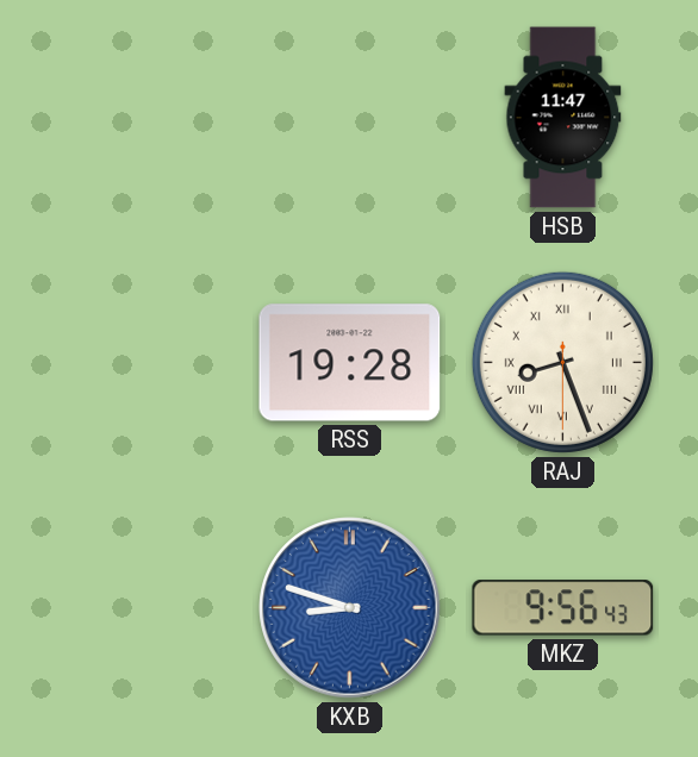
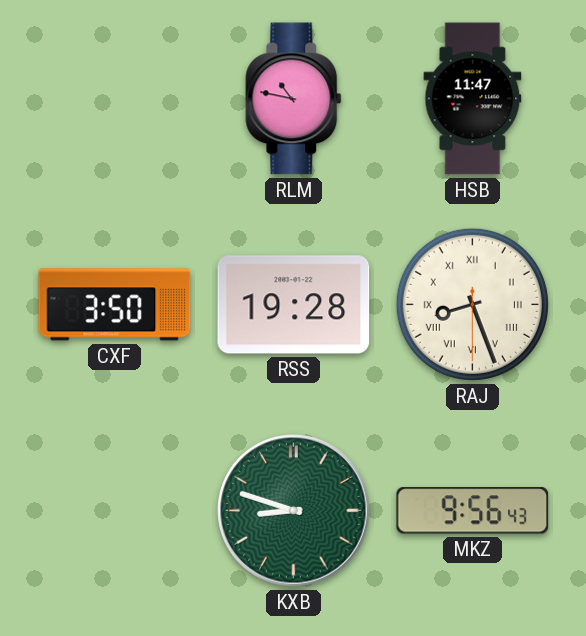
RLM: none -> 10:47
CXF: none -> 3:50
KXB dial: blue -> green
